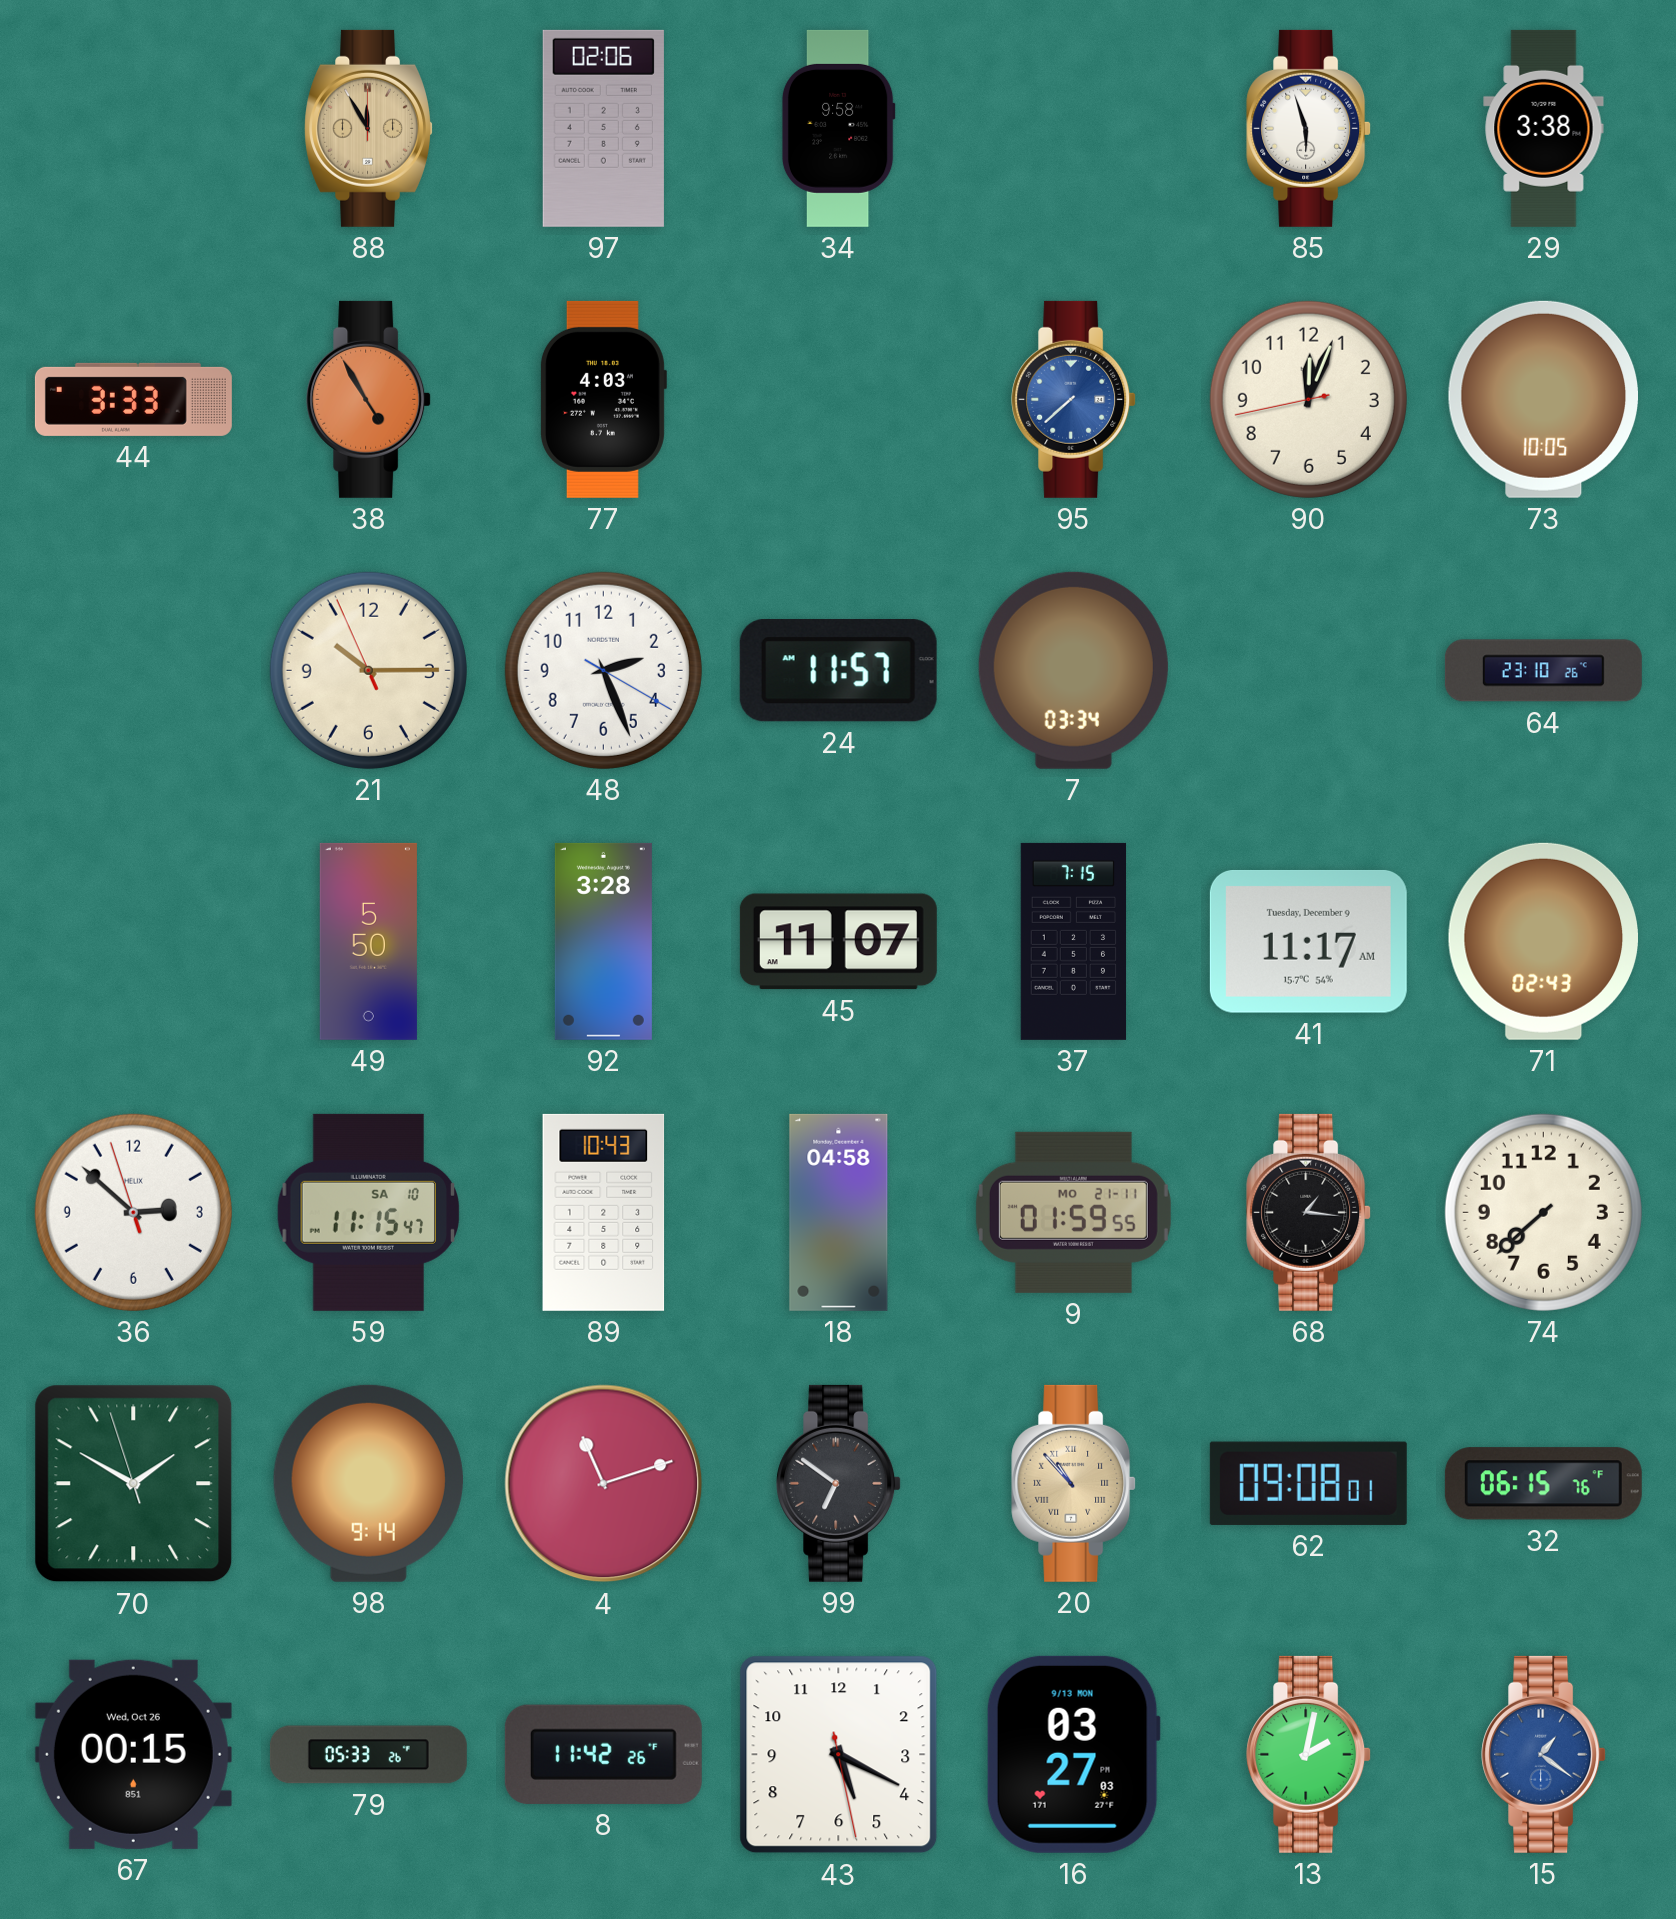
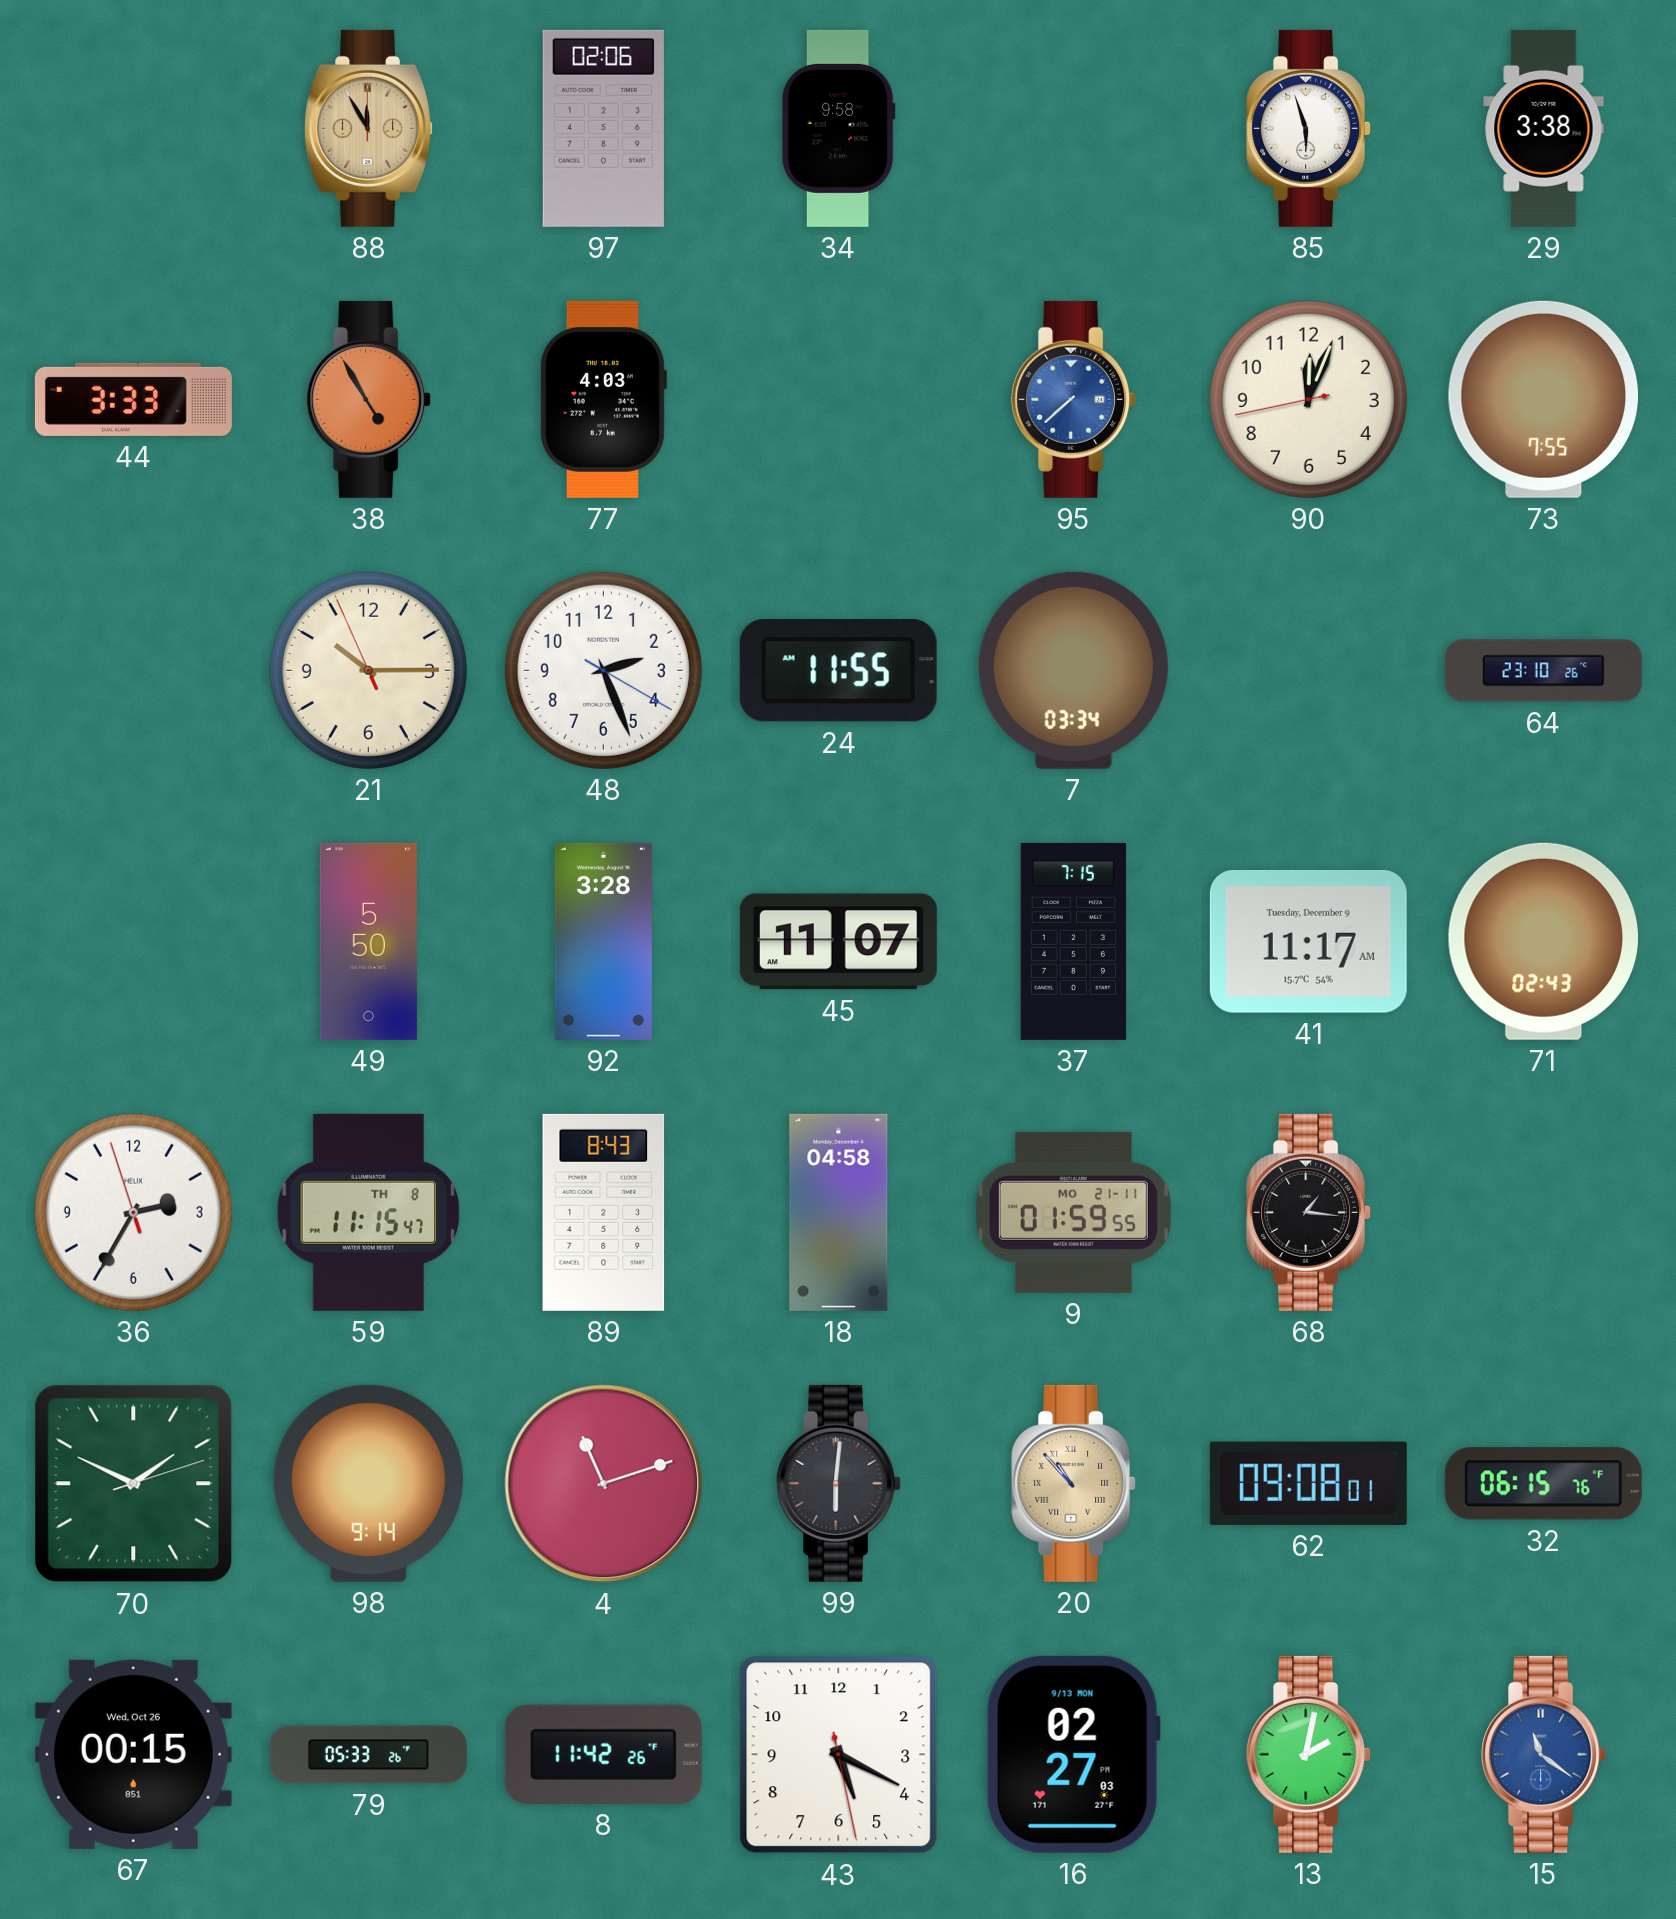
73: 10:05 -> 7:55
24: 11:57 -> 11:55
36: 2:51 -> 2:34
59 date: SA 10 -> TH 8
89: 10:43 -> 8:43
74: 7:38 -> none
70: 1:49:57 -> 1:49:12
99: 6:51 -> 6:01
16: 03:27 -> 02:27
15: 1:21 -> 11:21
